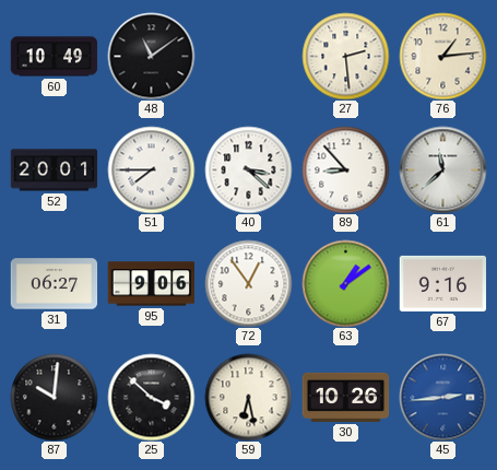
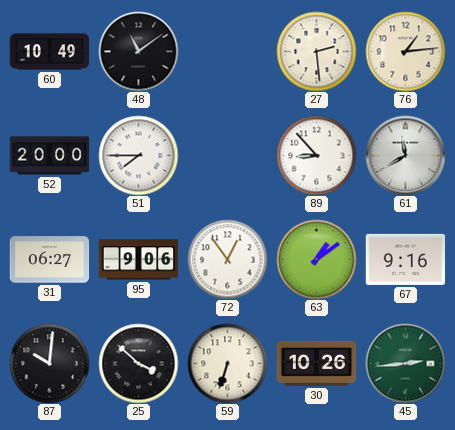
52: 20:01 -> 20:00
40: 3:22 -> none
61: 11:38 -> 11:40
59: 6:28 -> 6:33
45 dial: blue -> green
